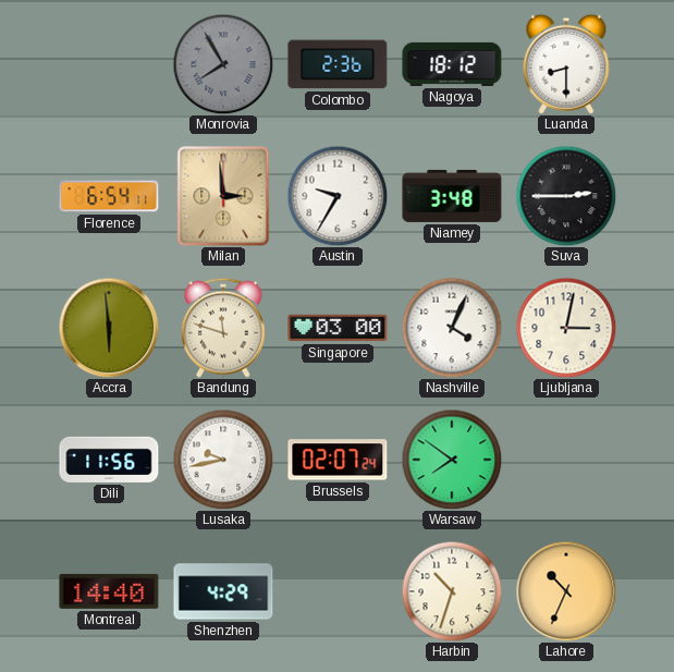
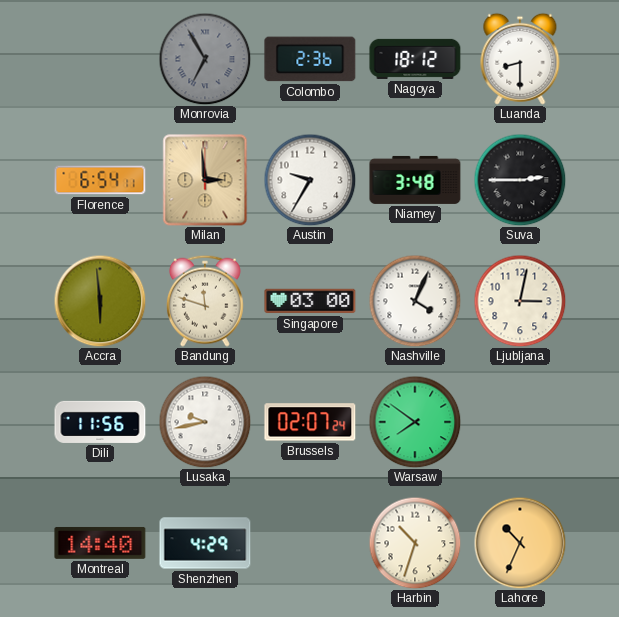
Monrovia: 7:55 -> 6:55
